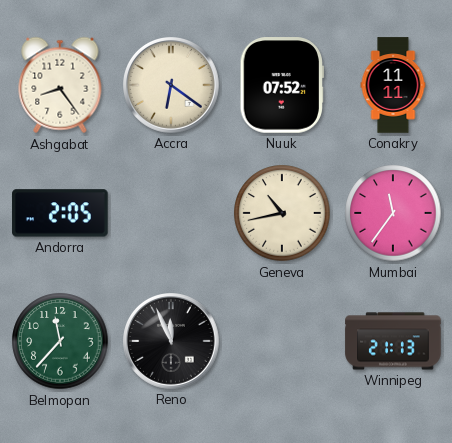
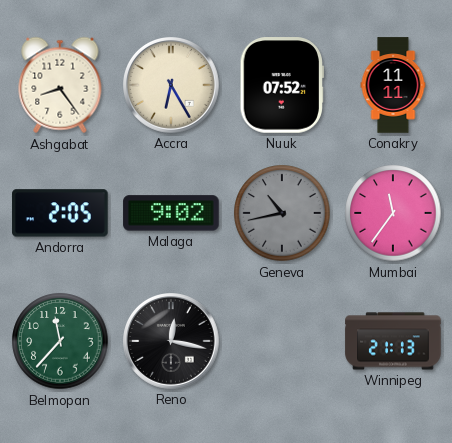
Accra: 6:21 -> 6:25
Malaga: none -> 9:02
Geneva dial: cream -> grey
Reno: 11:56 -> 12:17
